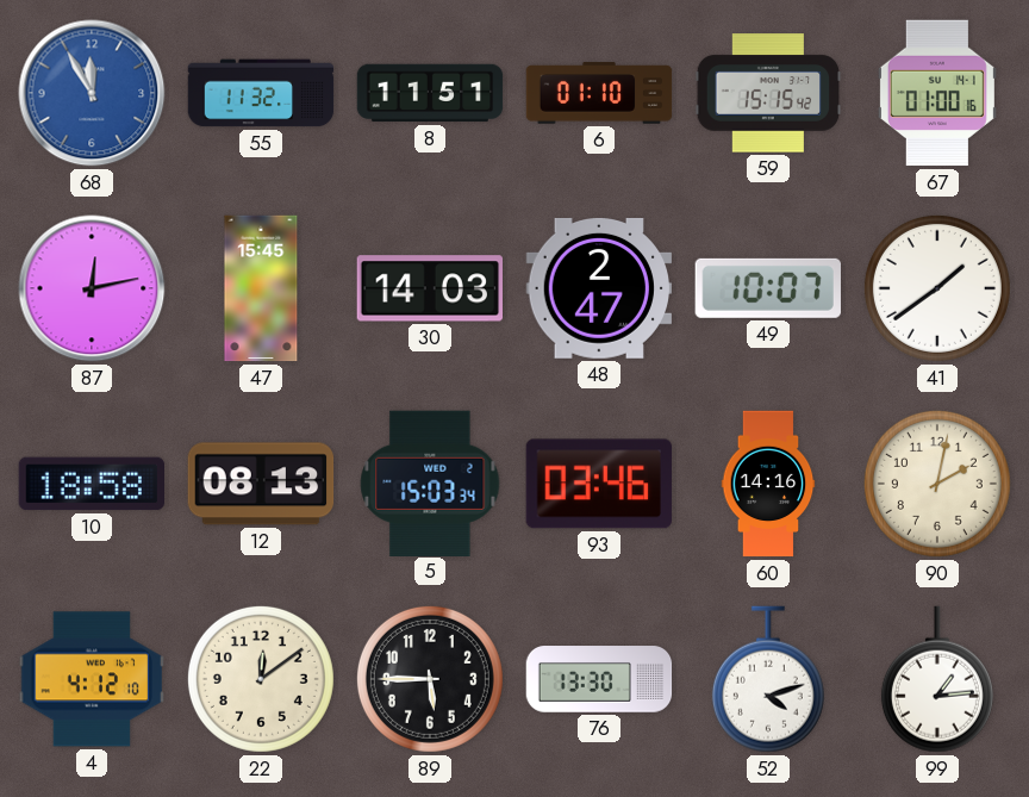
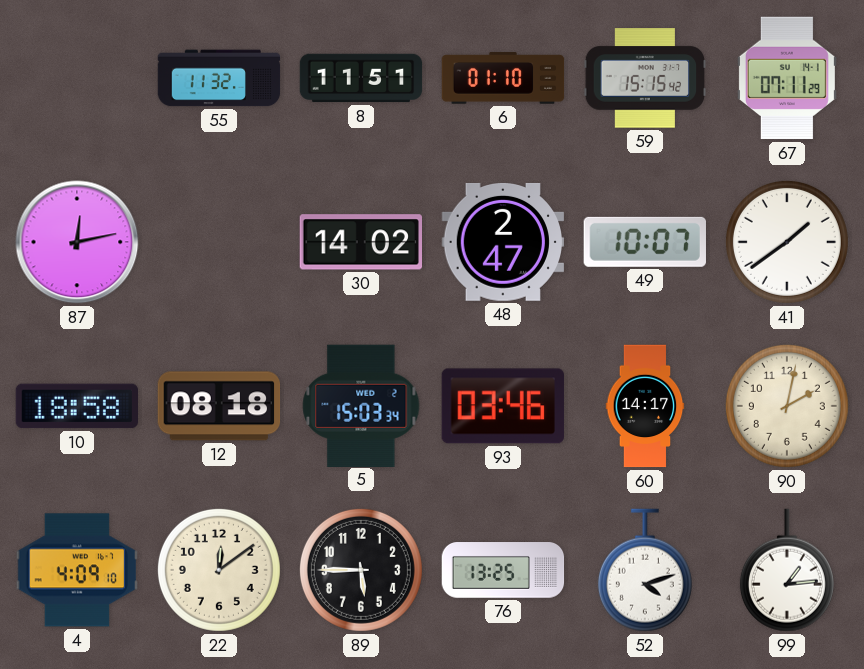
68: 11:55 -> none
67: 01:00 -> 07:11
47: 15:45 -> none
30: 14:03 -> 14:02
12: 08:13 -> 08:18
60: 14:16 -> 14:17
4: 4:12 -> 4:09
76: 13:30 -> 13:25
